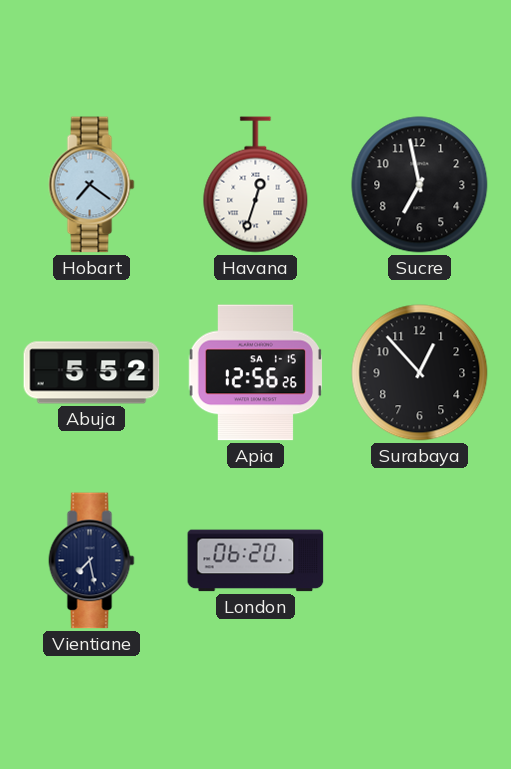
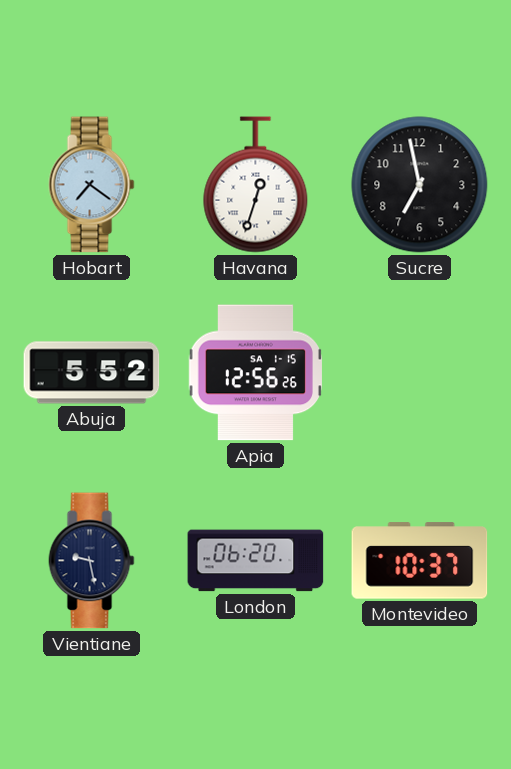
Surabaya: 12:53 -> none
Vientiane: 7:28 -> 9:28
Montevideo: none -> 10:37
